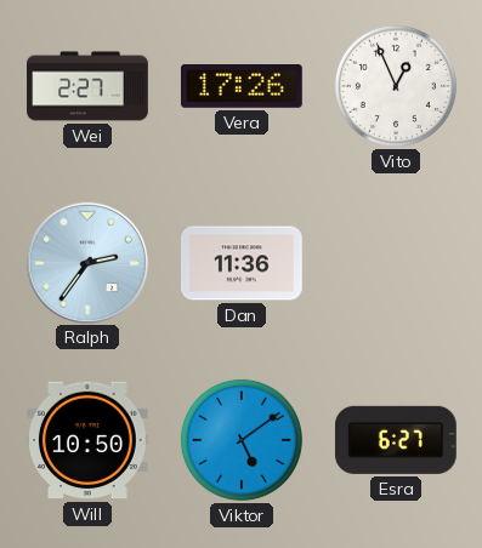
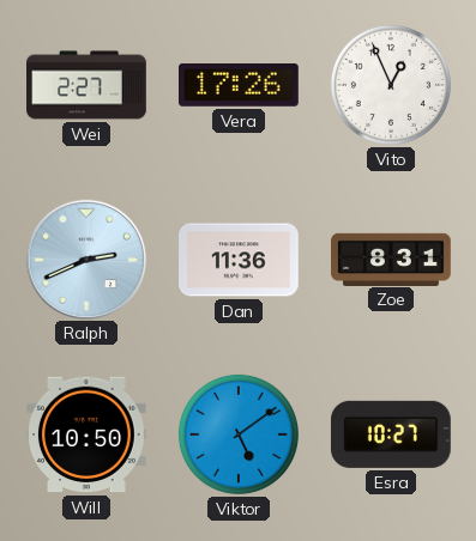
Ralph: 2:36 -> 2:41
Zoe: none -> 8:31
Esra: 6:27 -> 10:27
